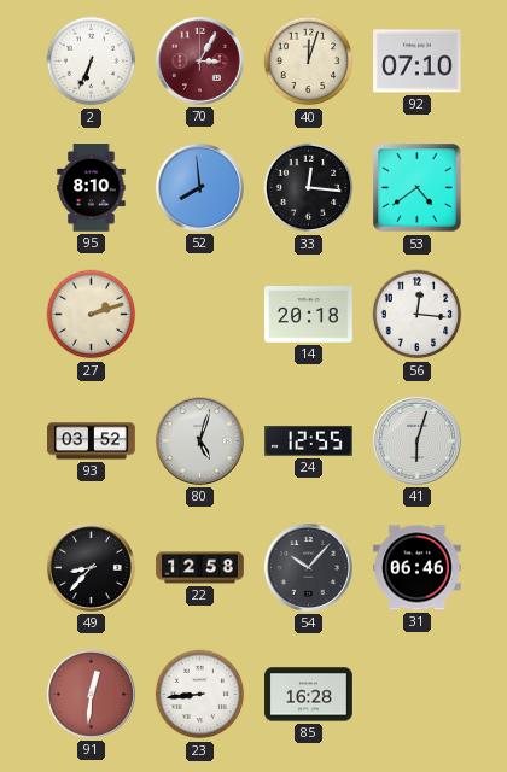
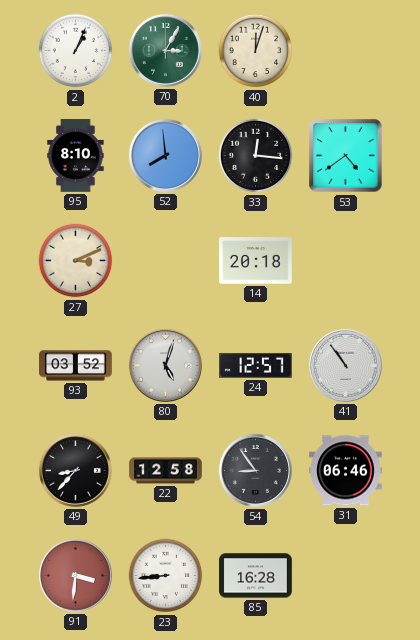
2: 6:34 -> 1:04
70 dial: burgundy -> green
92: 07:10 -> none
27: 2:12 -> 3:11
56: 12:16 -> none
24: 12:55 -> 12:57
41: 6:03 -> 10:54
54: 10:07 -> 8:54
91: 12:31 -> 3:31
